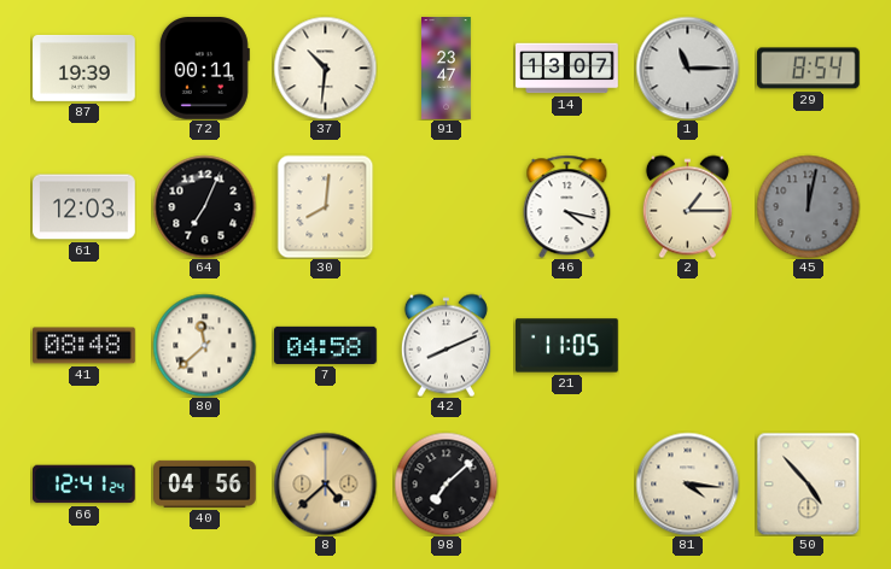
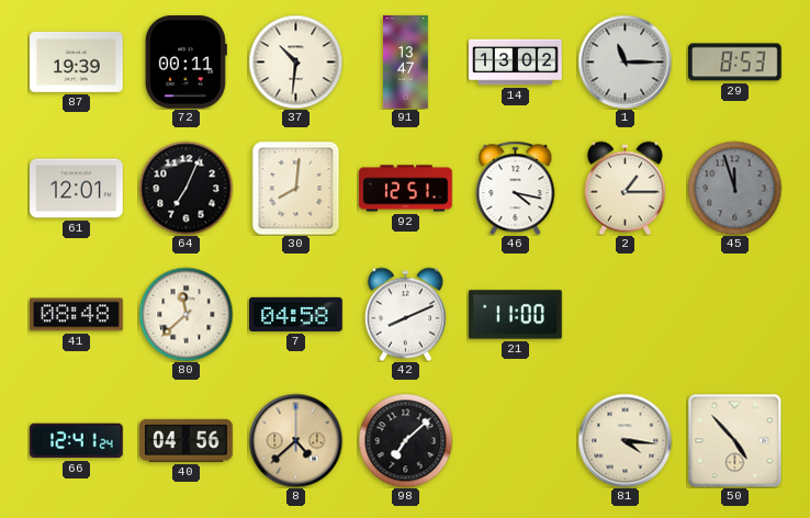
91: 23:47 -> 13:47
14: 13:07 -> 13:02
29: 8:54 -> 8:53
61: 12:03 -> 12:01
92: none -> 12:51
45: 12:02 -> 11:57
21: 11:05 -> 11:00
